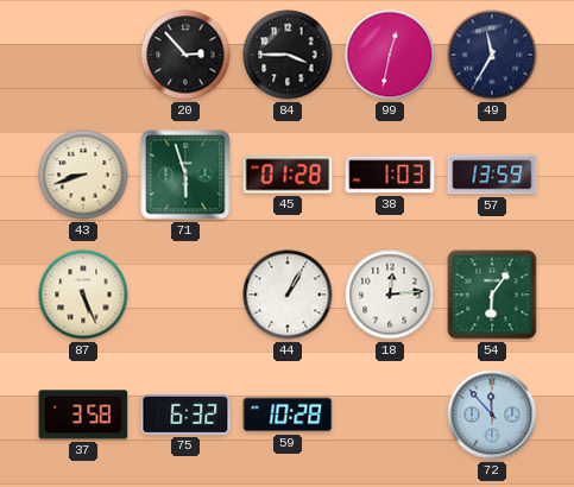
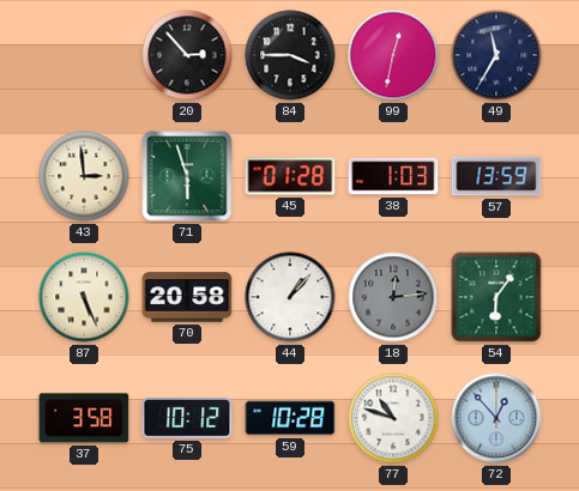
43: 8:42 -> 2:59
70: none -> 20:58
44: 1:05 -> 1:07
18 dial: white -> grey
75: 6:32 -> 10:12
77: none -> 10:48
72: 11:53 -> 12:53
